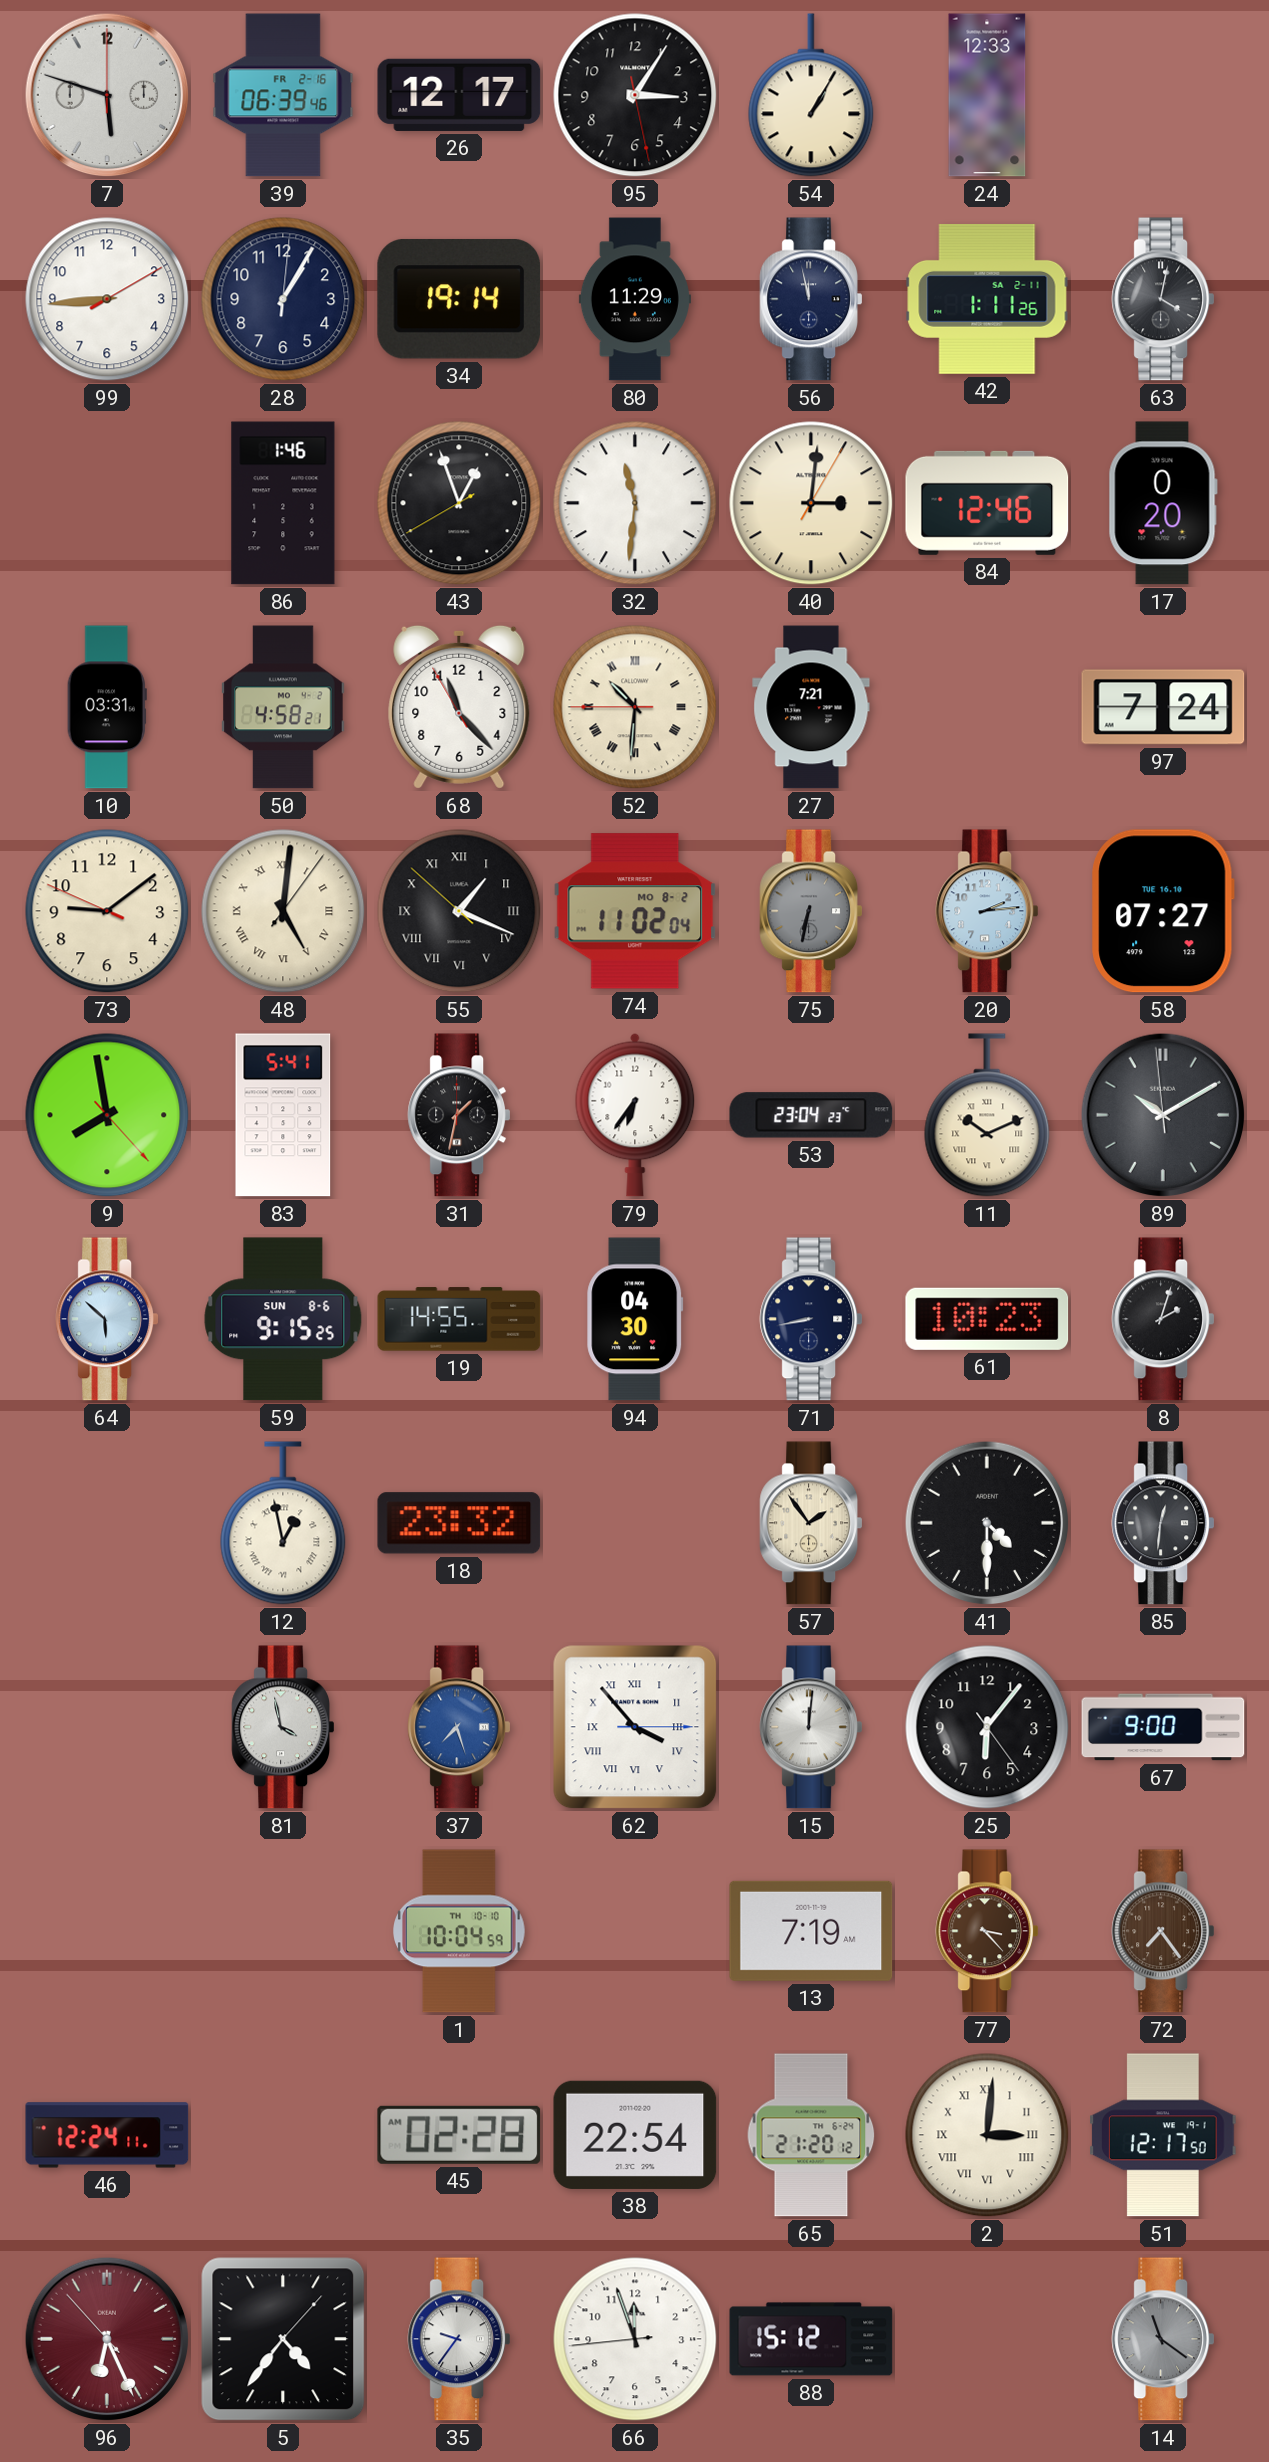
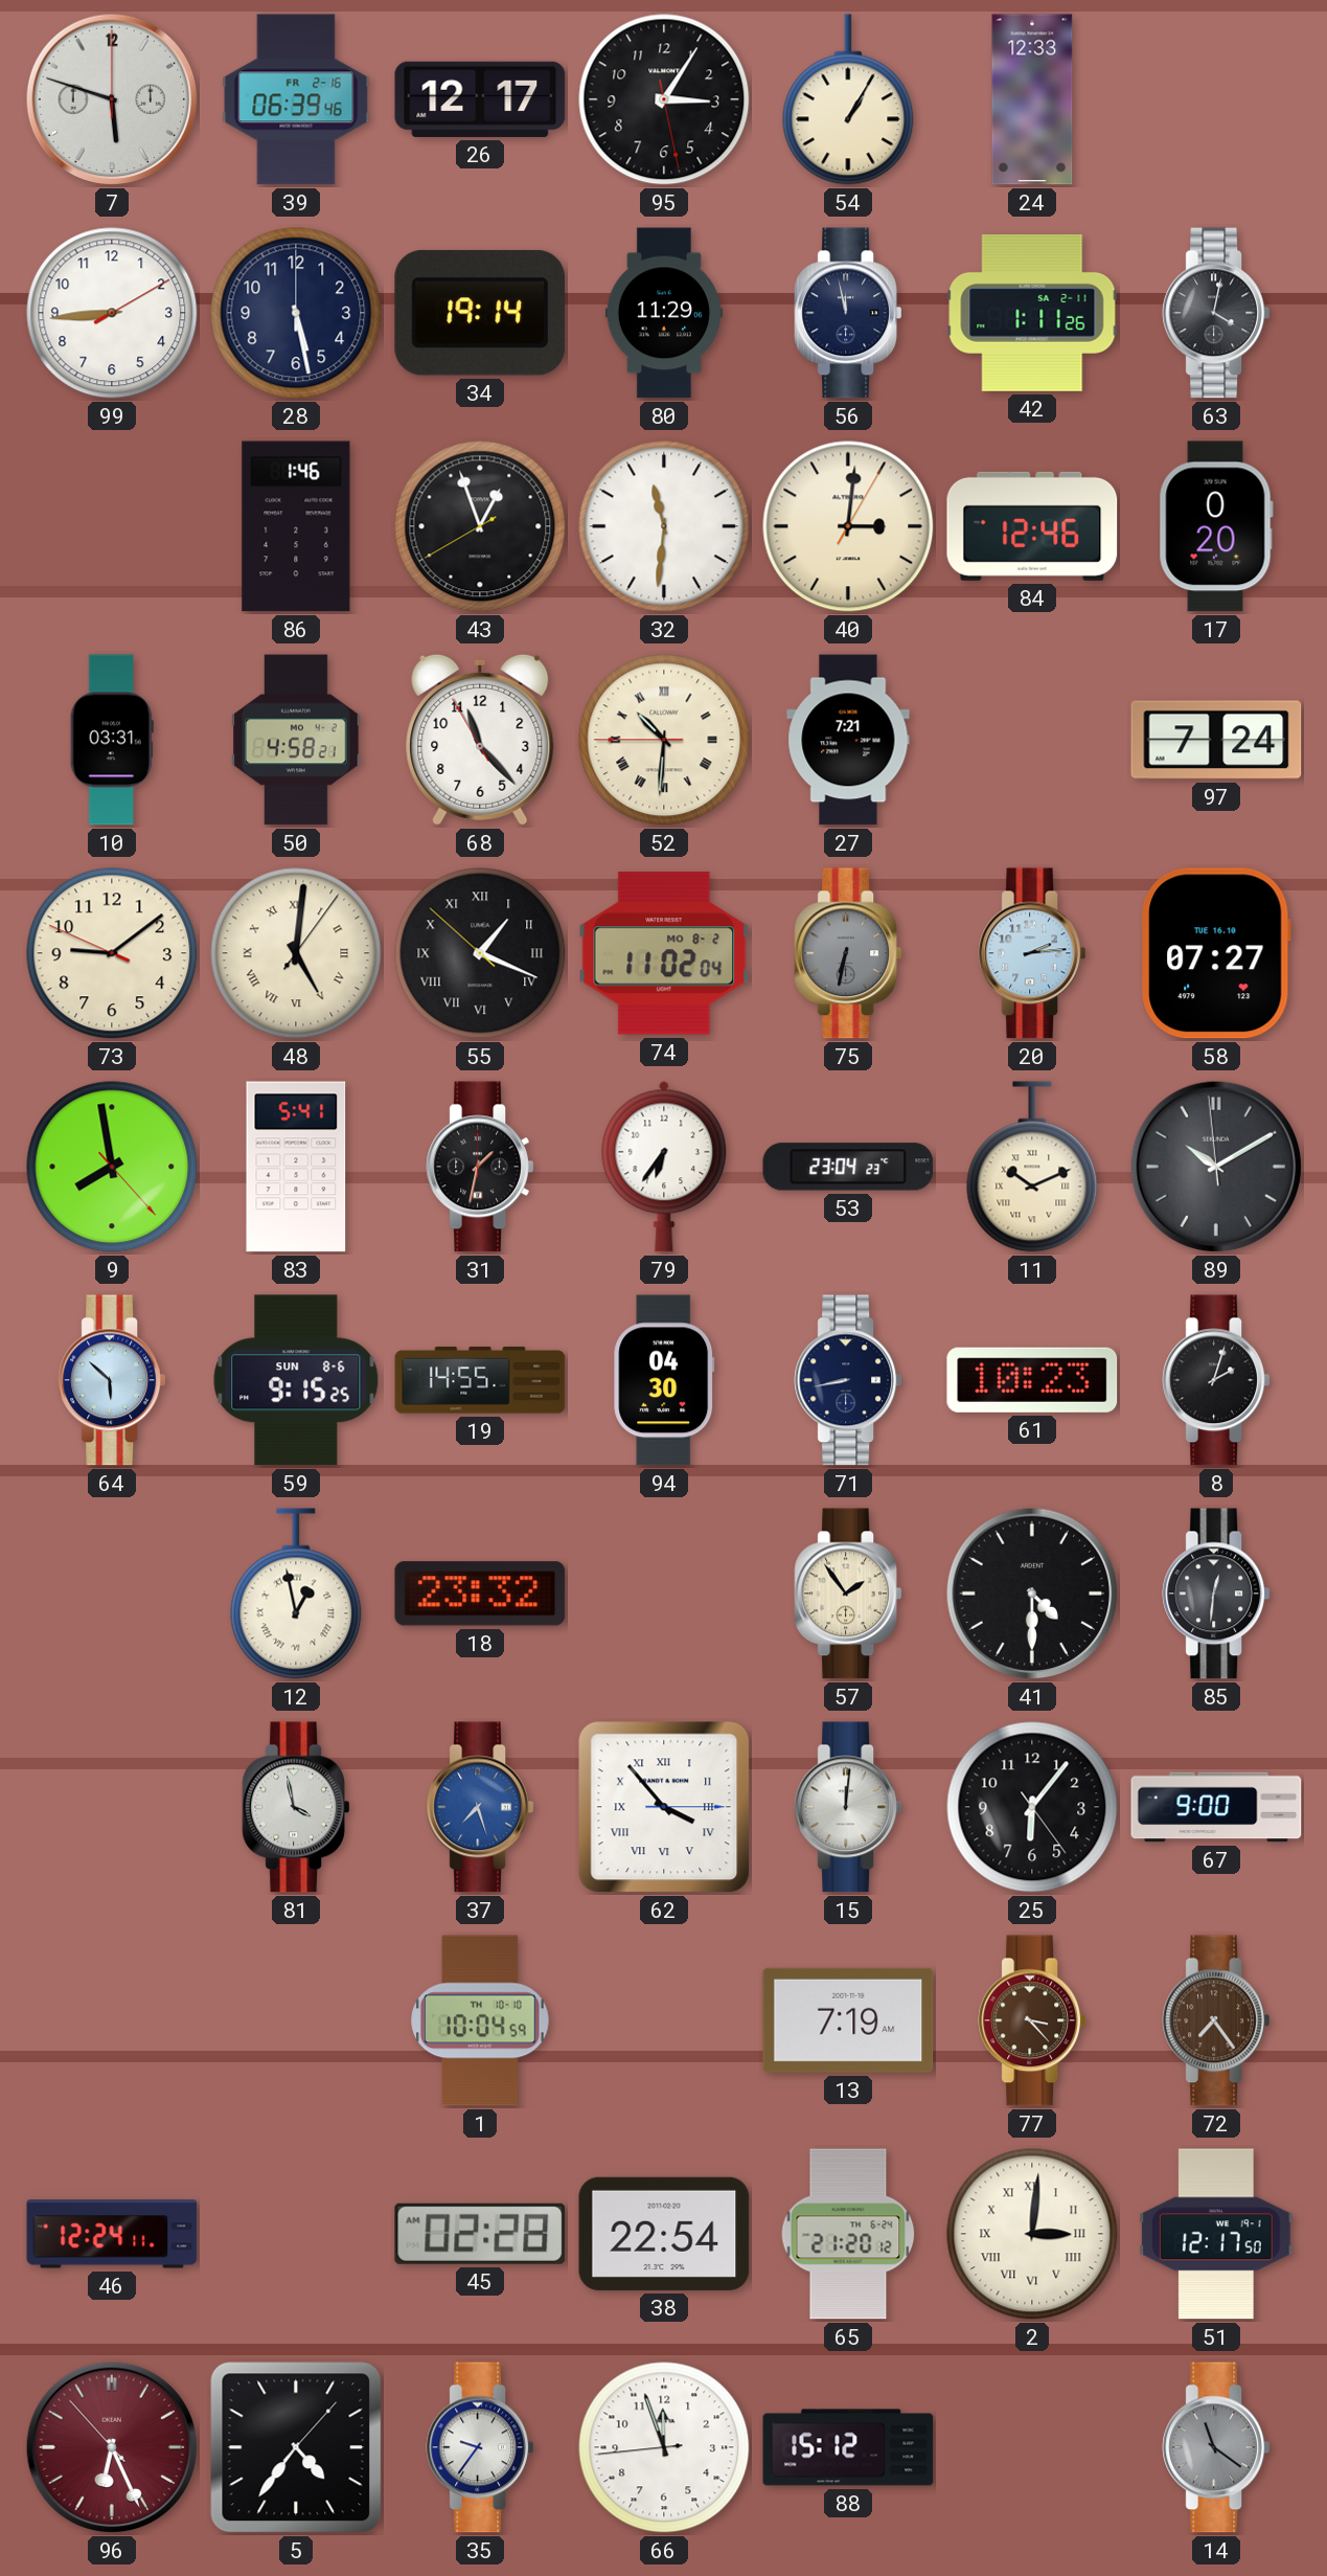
28: 1:05 -> 5:28
